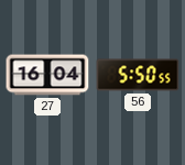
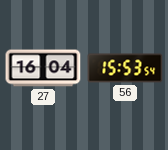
56: 5:50 -> 15:53
